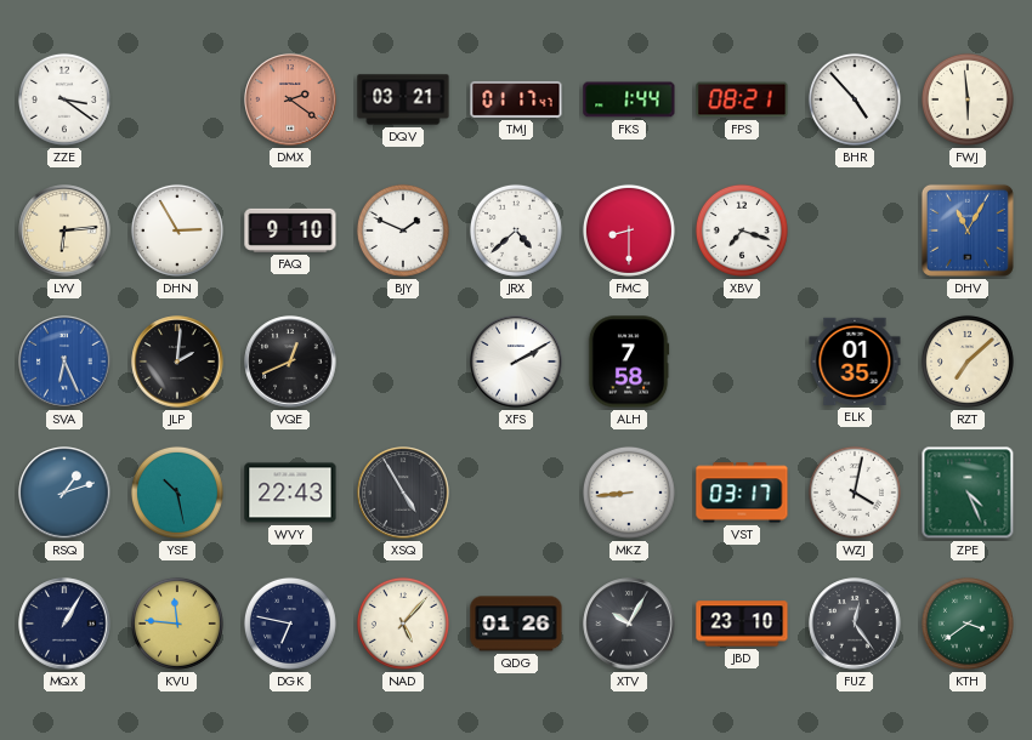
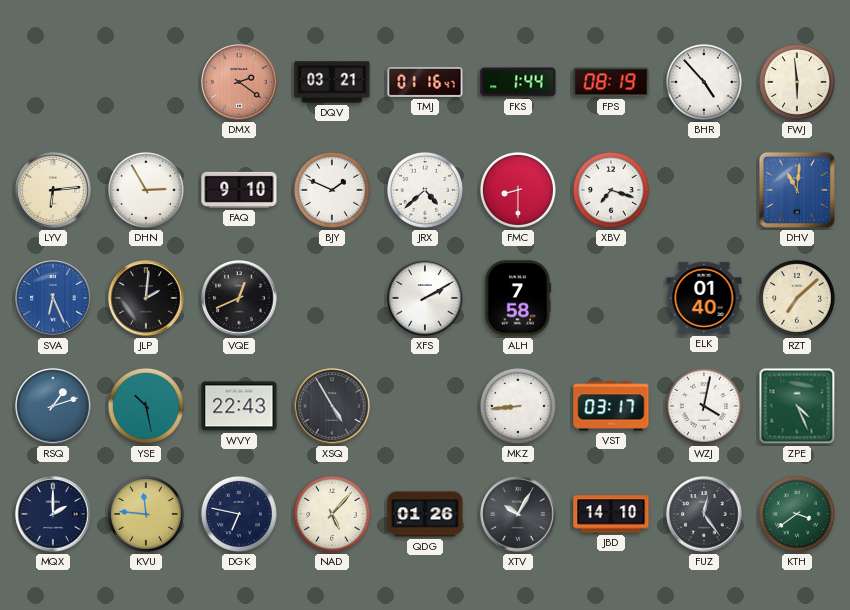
ZZE: 3:21 -> none
TMJ: 01:17 -> 01:16
FPS: 08:21 -> 08:19
DHV: 11:05 -> 11:01
ELK: 01:35 -> 01:40
MQX: 1:05 -> 2:00
JBD: 23:10 -> 14:10
